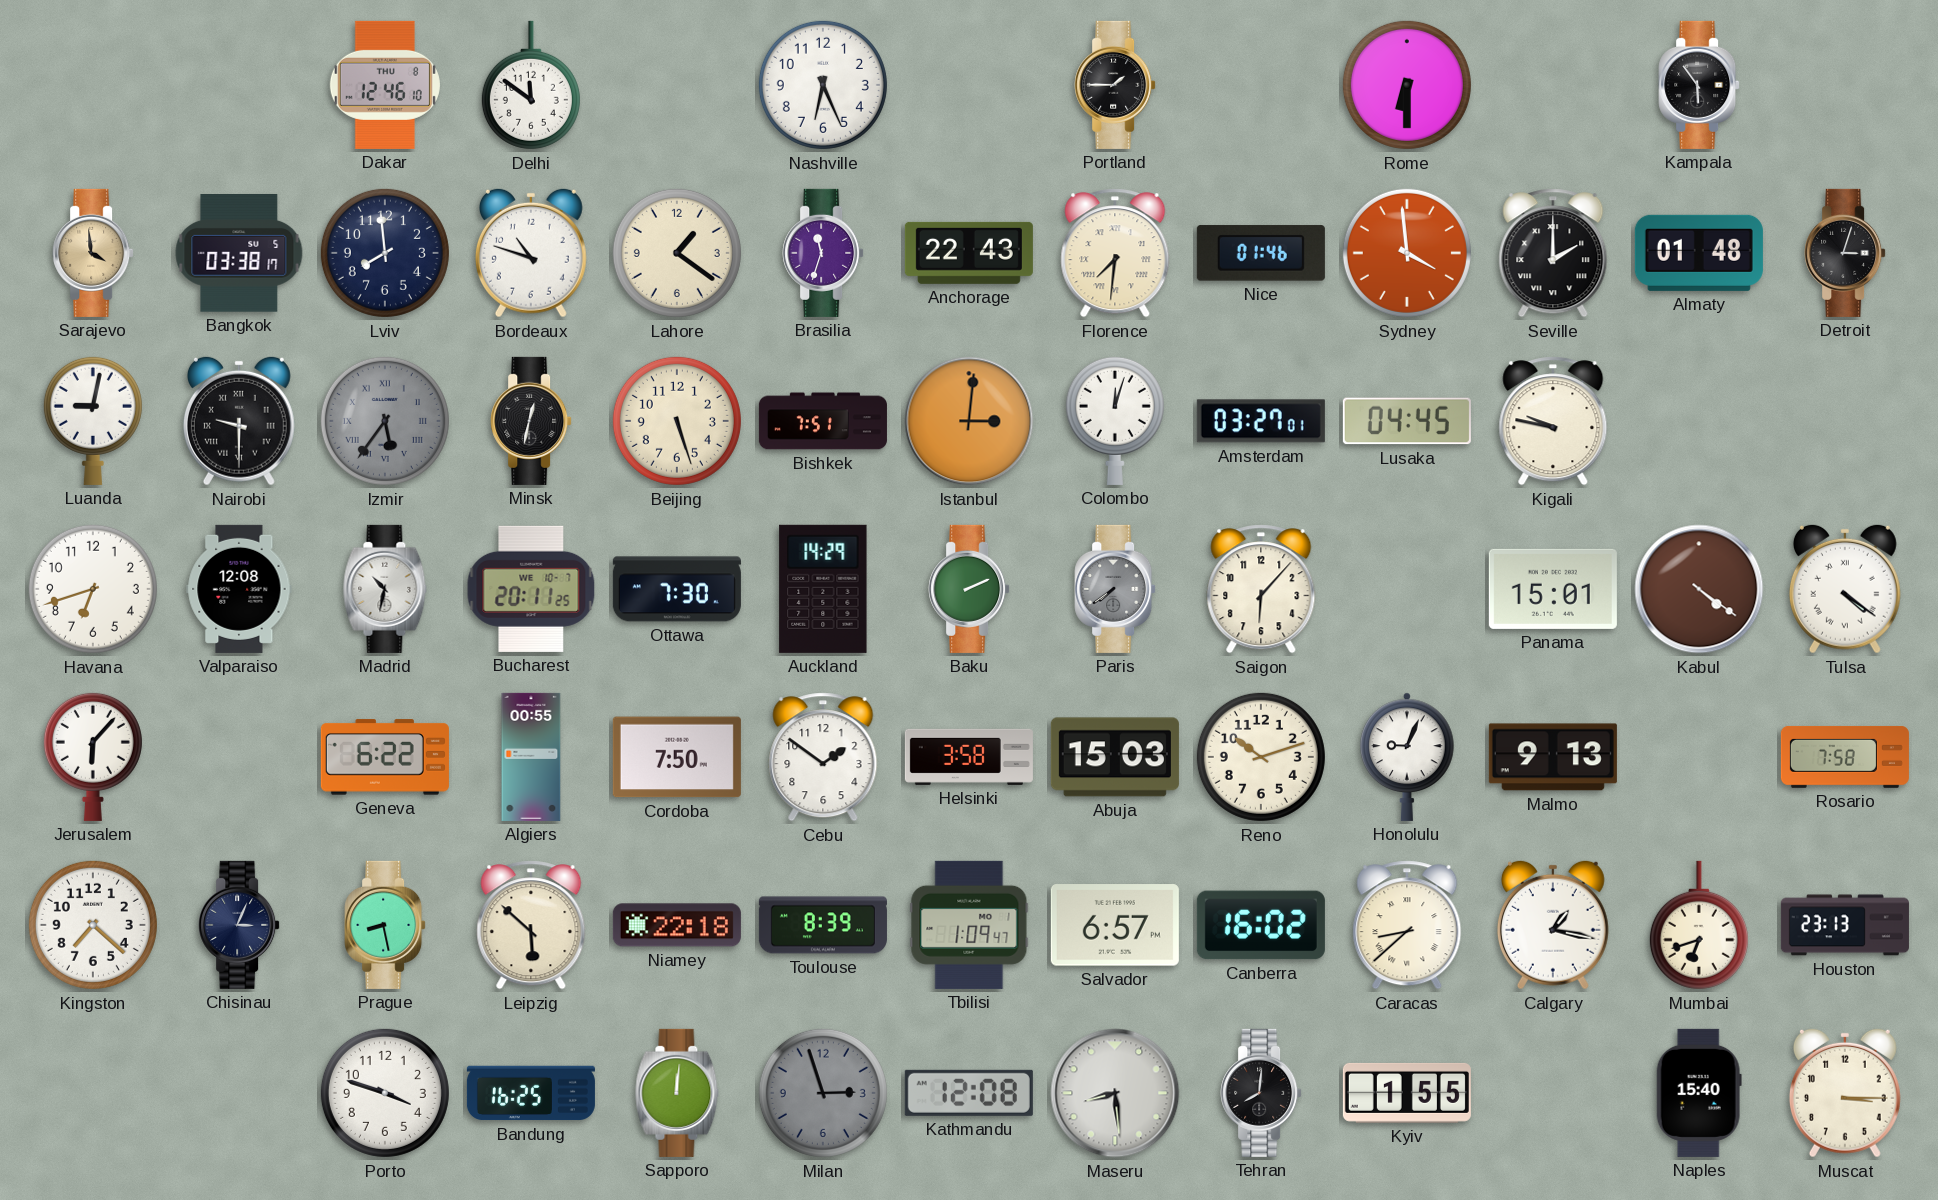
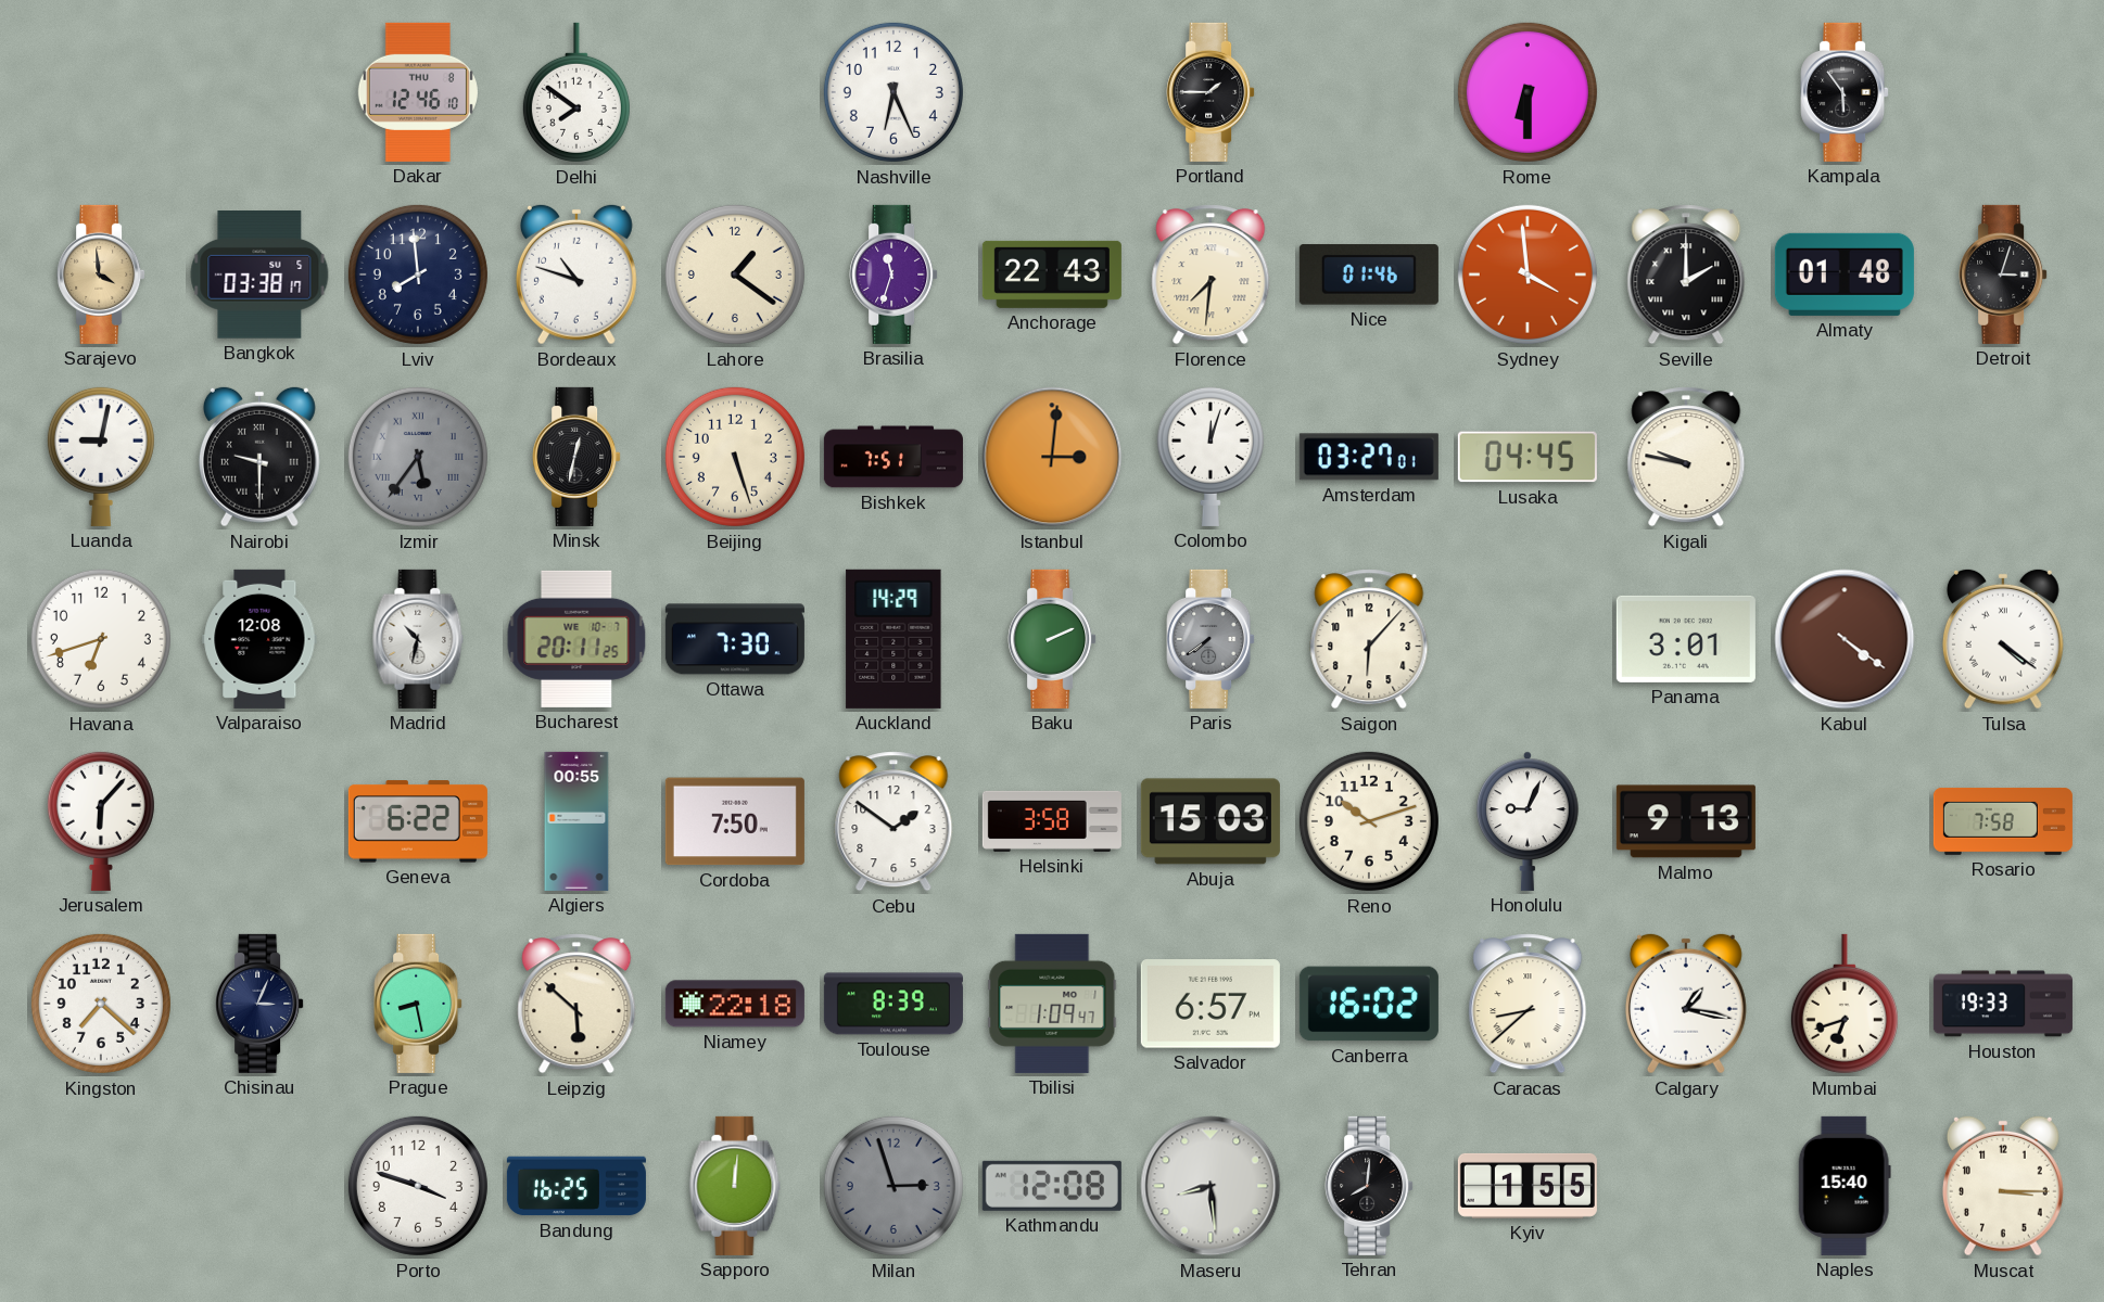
Delhi: 11:51 -> 7:51
Panama: 15:01 -> 3:01
Houston: 23:13 -> 19:33
